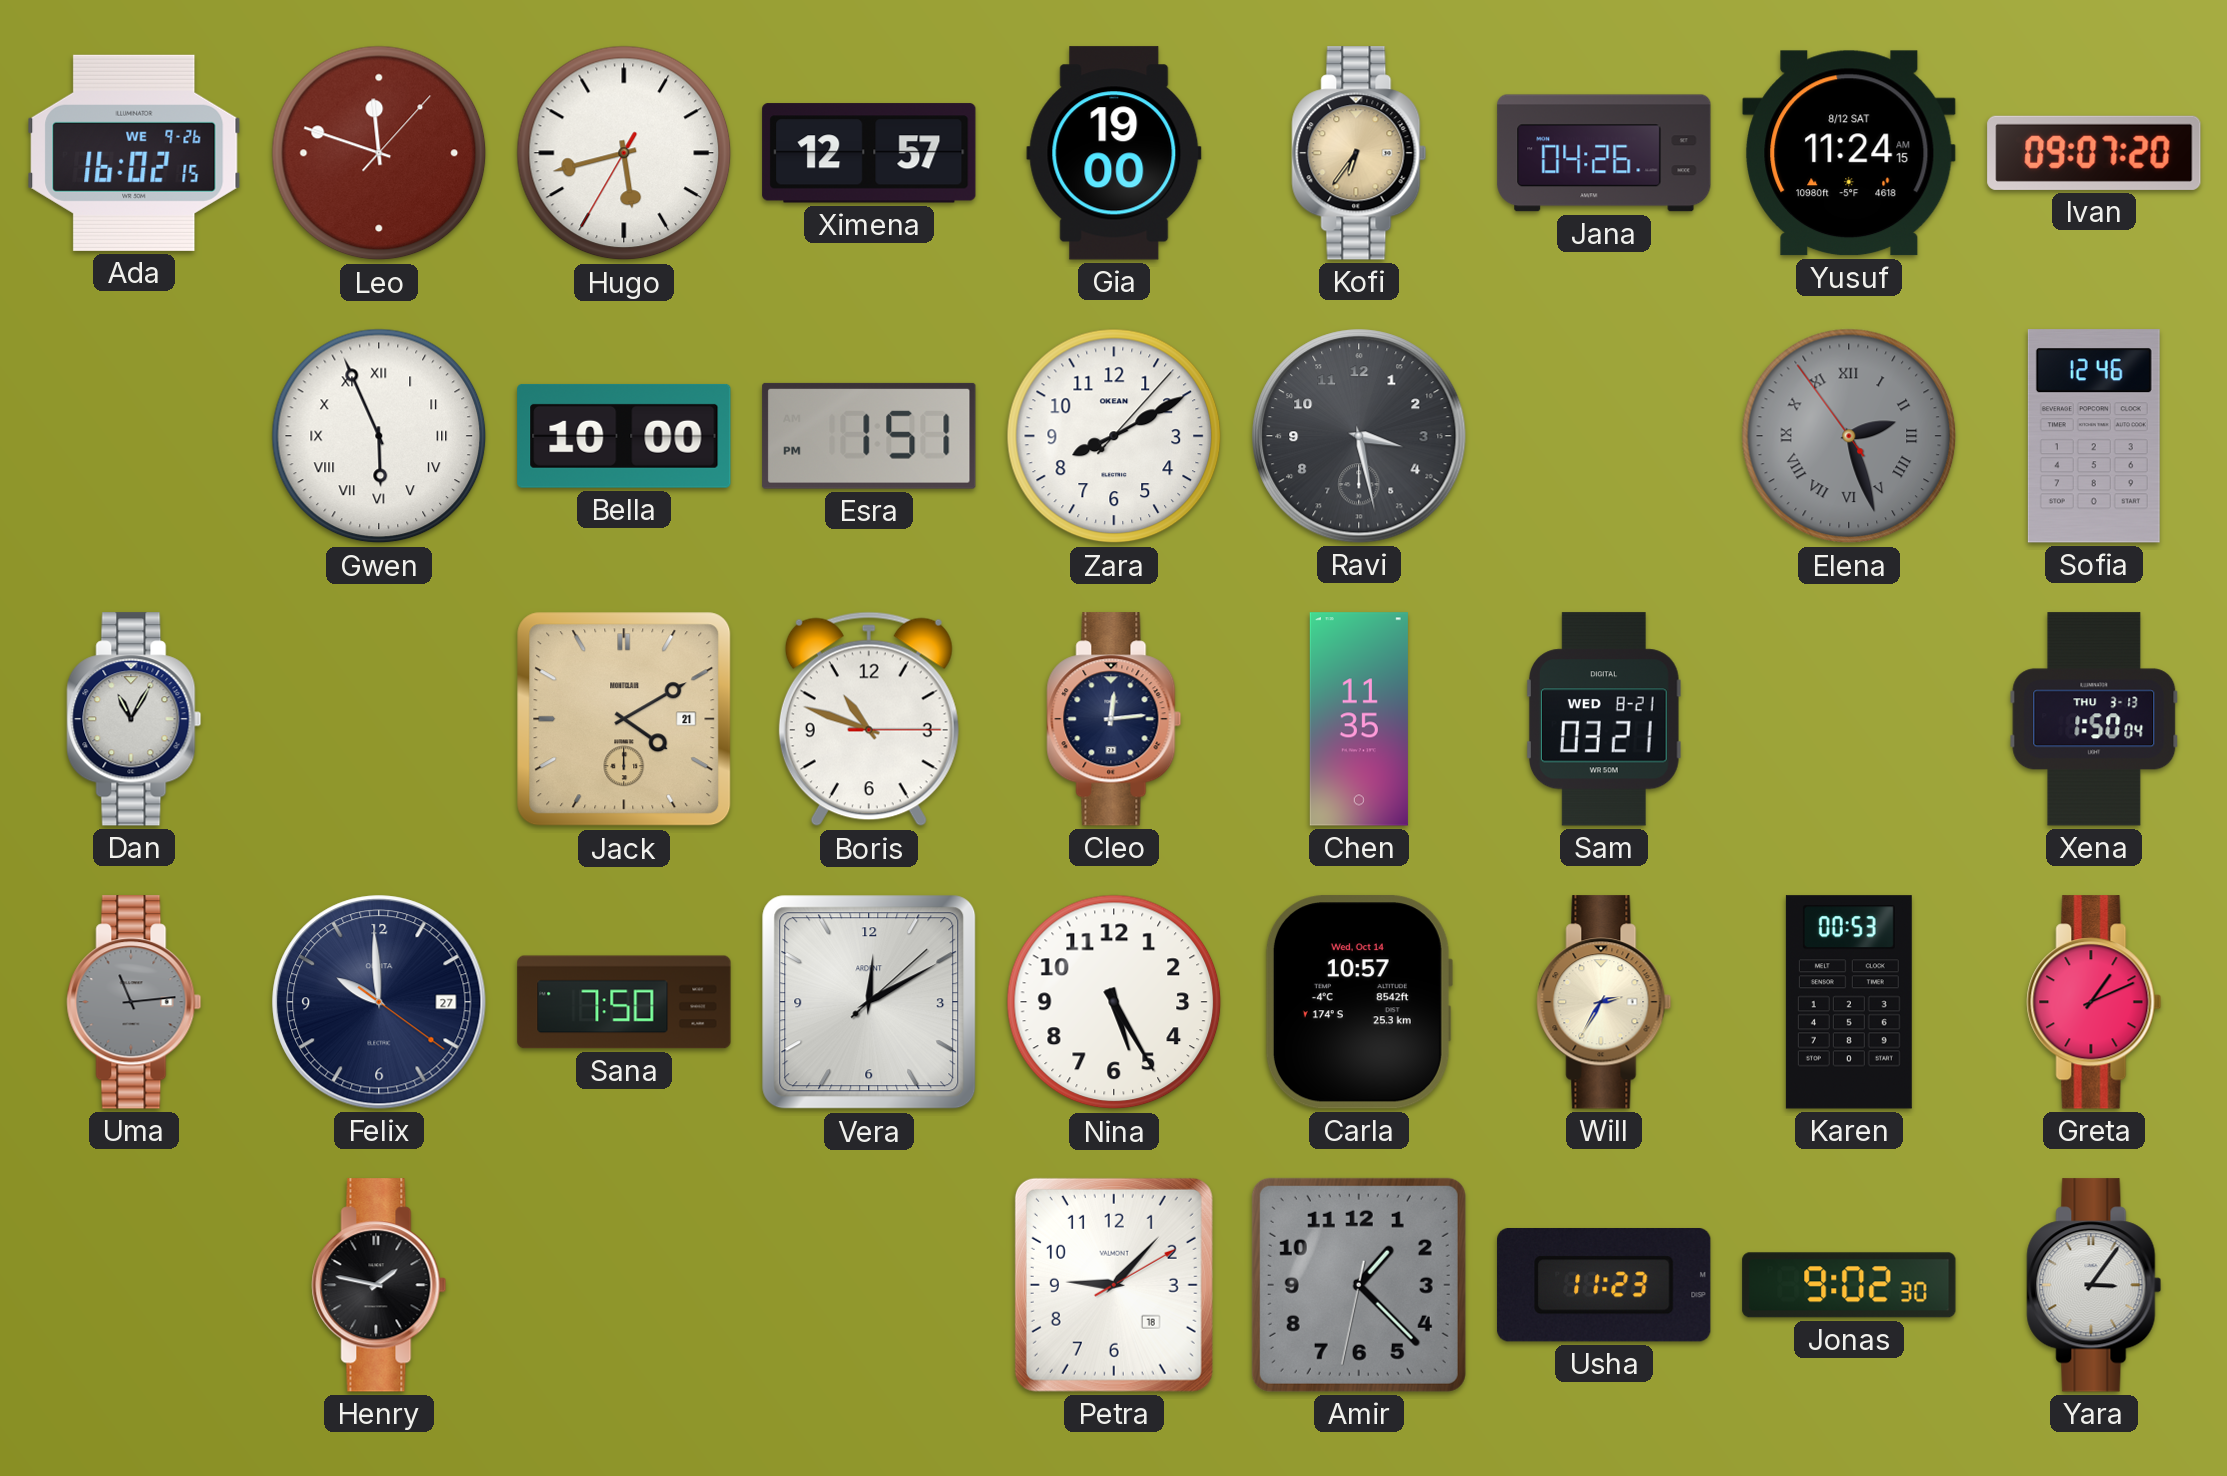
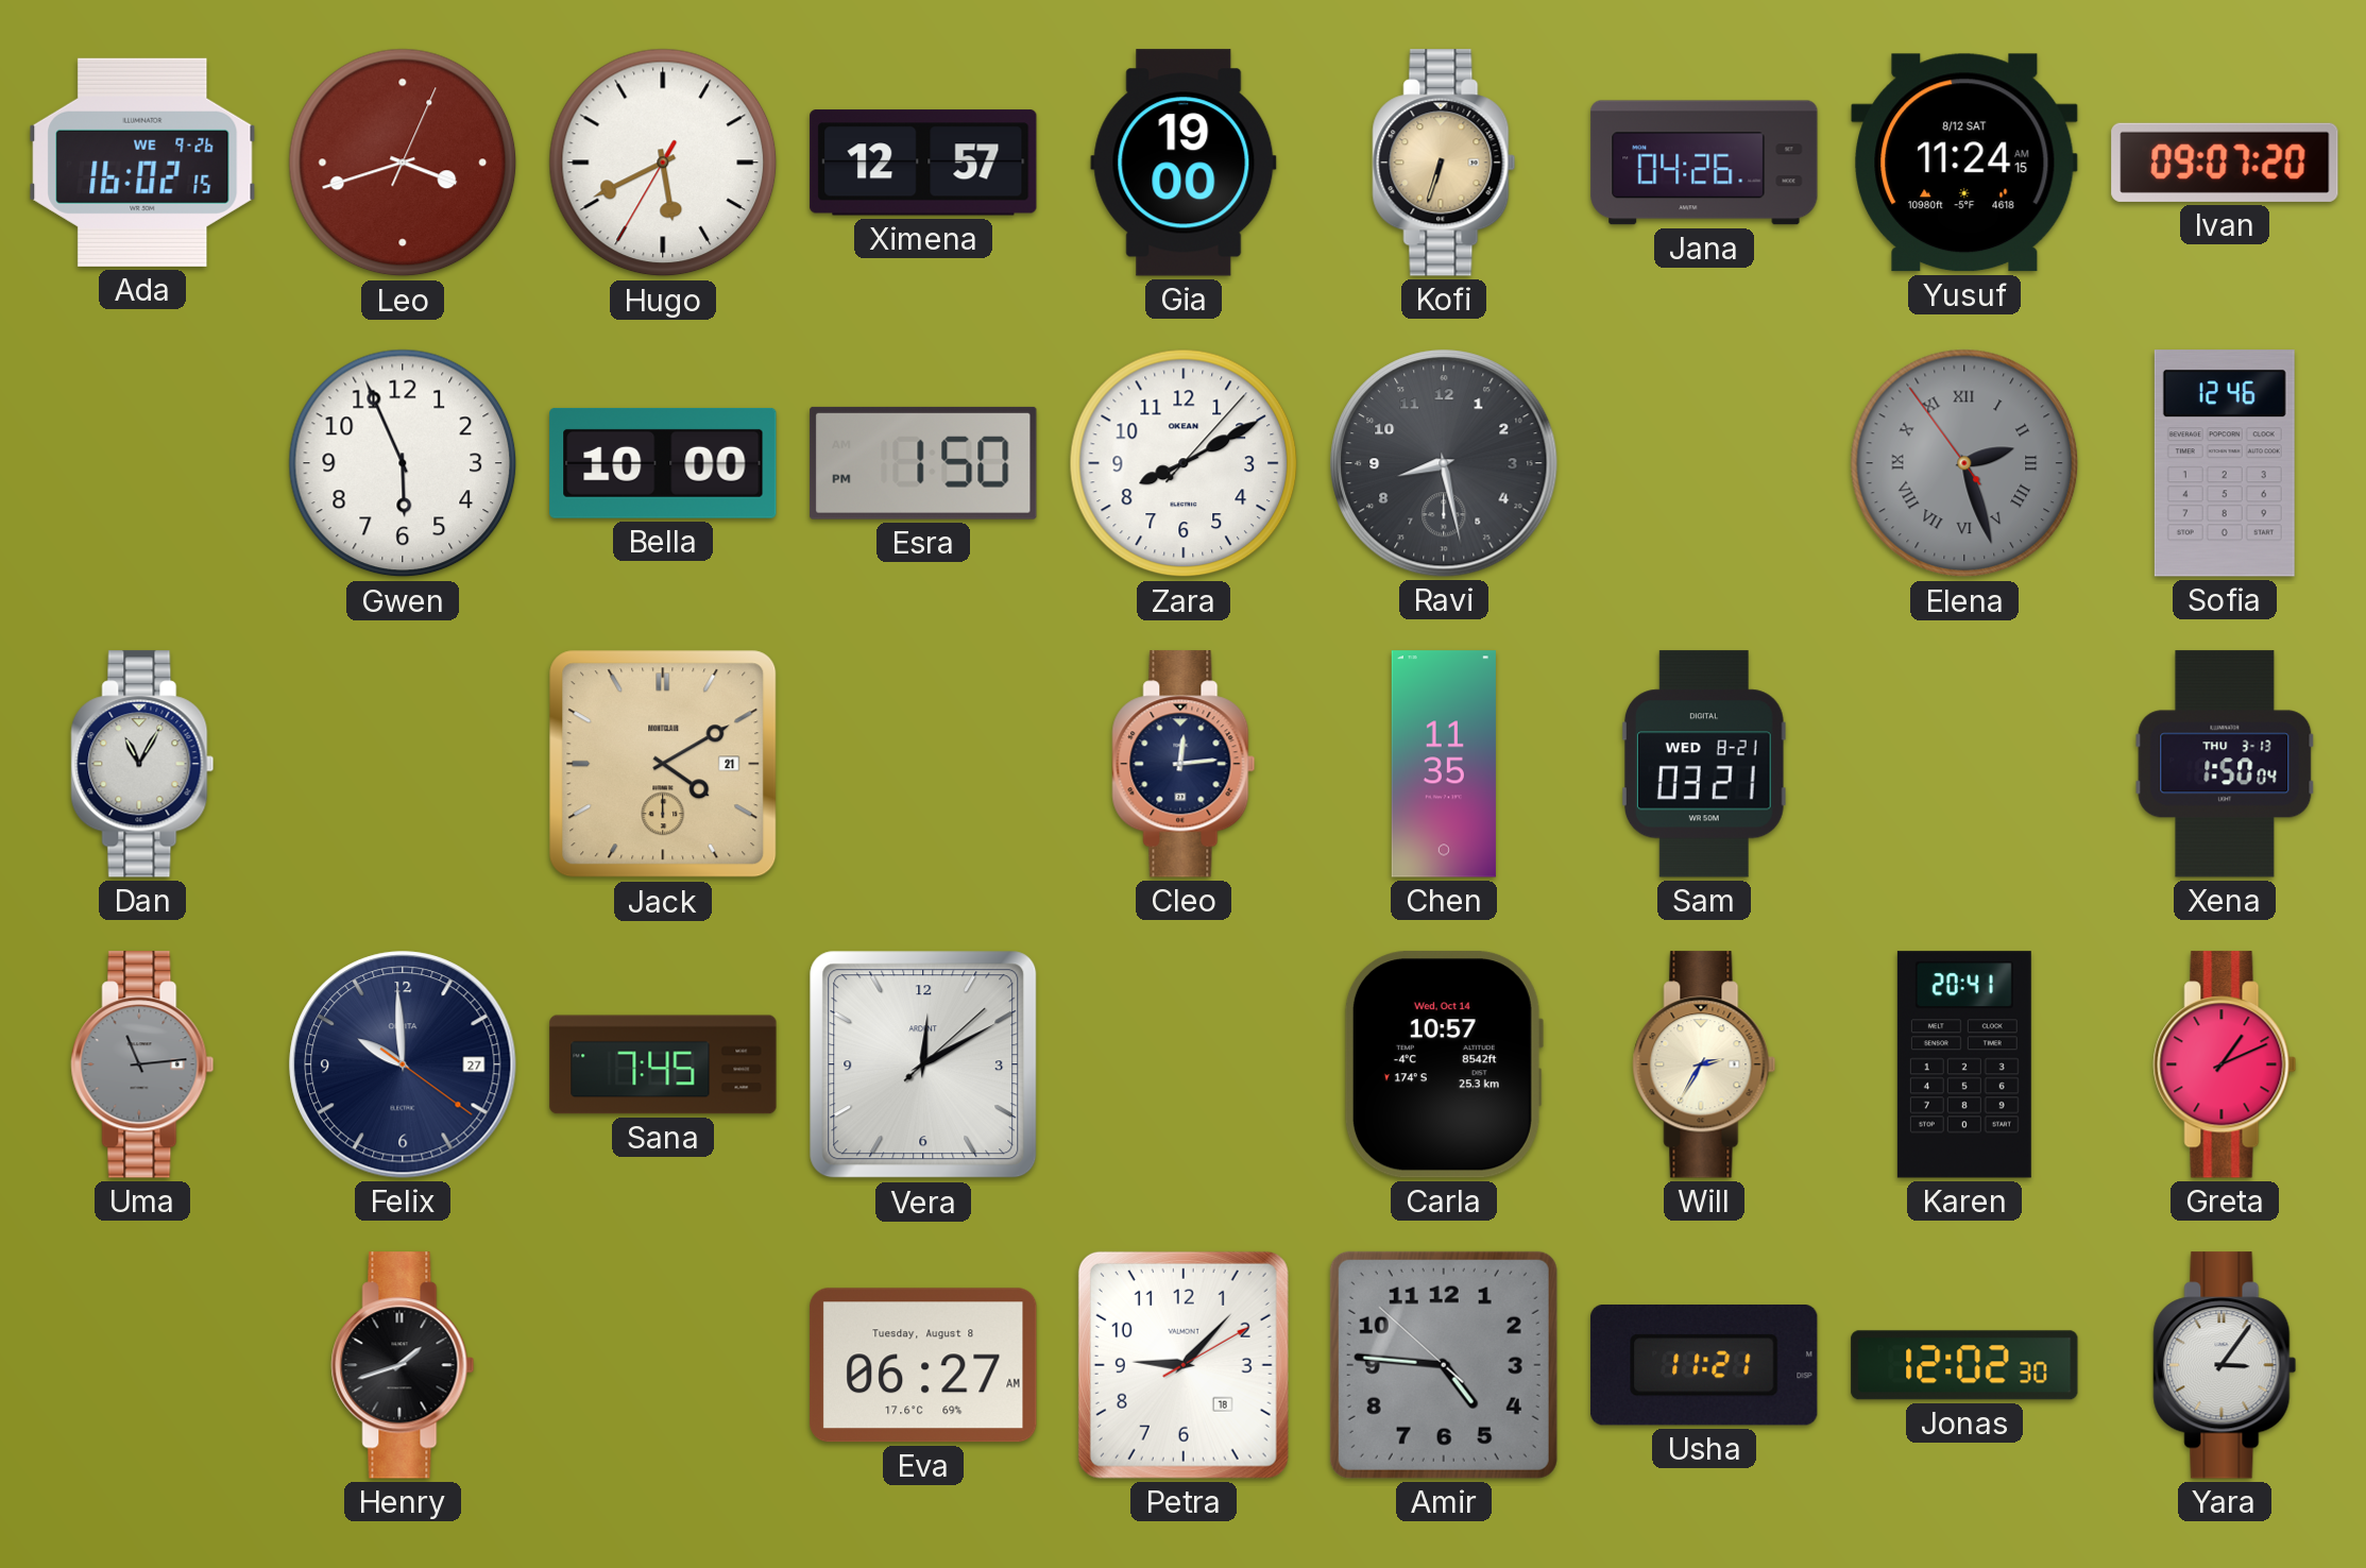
Leo: 11:48 -> 3:42
Hugo: 5:42 -> 5:40
Kofi: 6:36 -> 6:33
Gwen numerals: Roman -> Arabic
Esra: 1:51 -> 1:50
Ravi: 3:28 -> 8:28
Boris: 10:48 -> none
Sana: 7:50 -> 7:45
Nina: 5:25 -> none
Karen: 00:53 -> 20:41
Henry: 1:47 -> 1:42
Eva: none -> 06:27
Amir: 1:22 -> 4:45
Usha: 11:23 -> 11:21
Jonas: 9:02 -> 12:02
